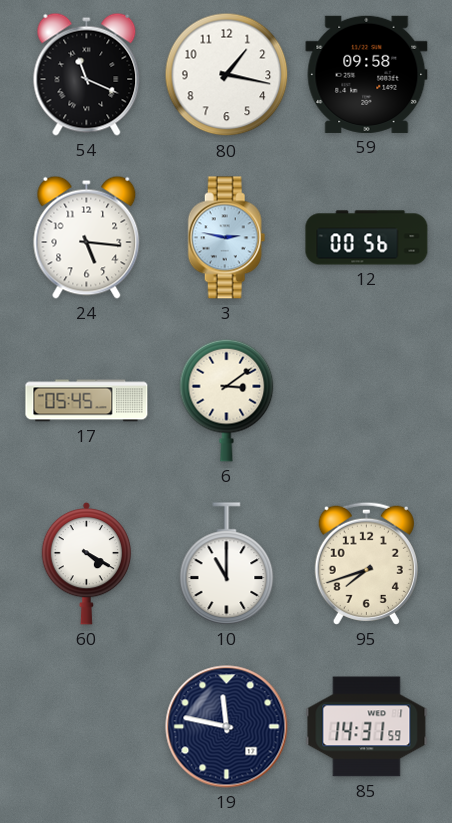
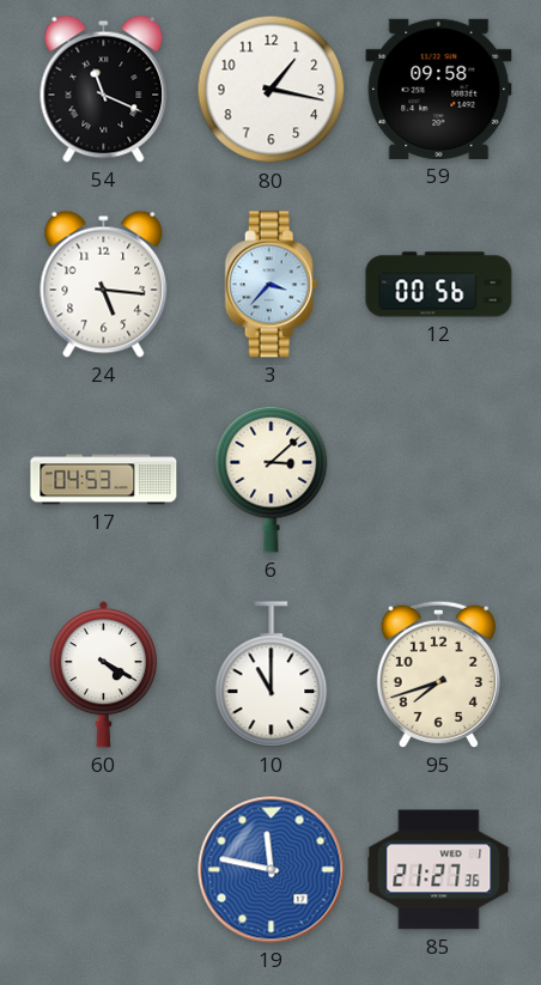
3: 2:47 -> 3:37
17: 05:45 -> 04:53
6: 3:09 -> 3:08
19 dial: navy -> blue
85: 14:31 -> 21:27
